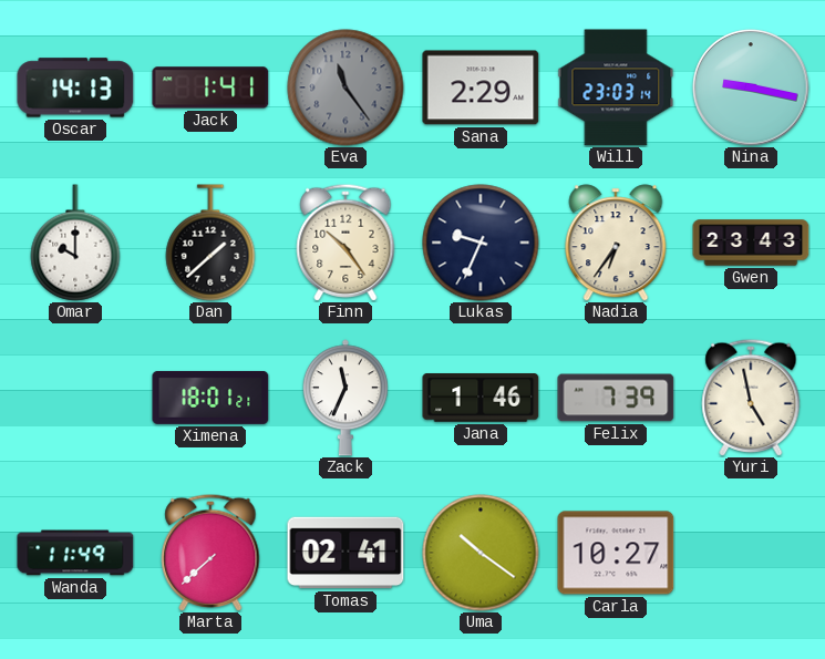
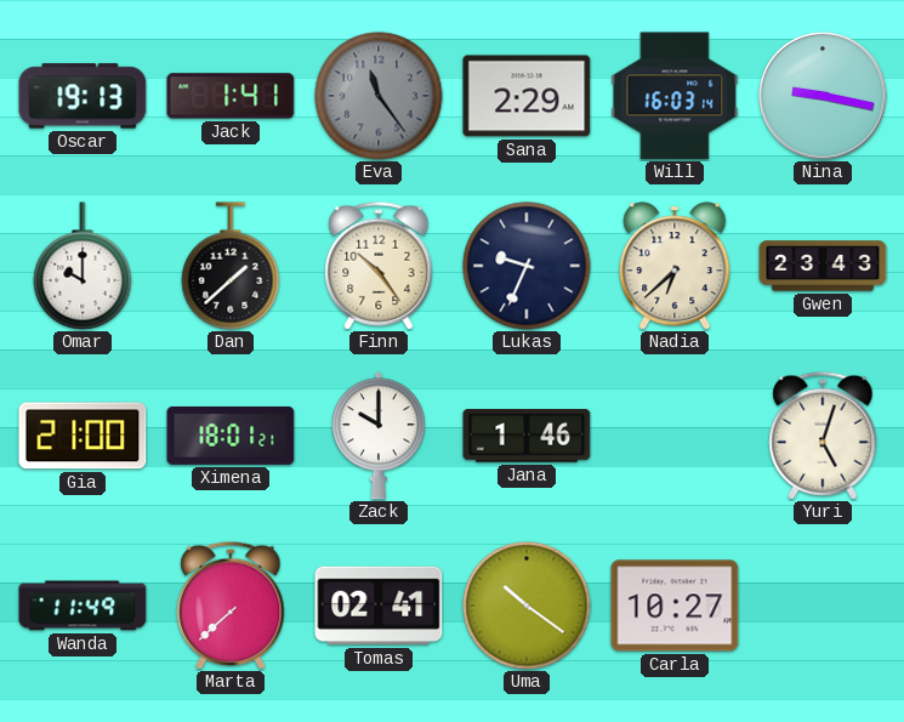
Oscar: 14:13 -> 19:13
Will: 23:03 -> 16:03
Nadia: 6:36 -> 6:38
Gia: none -> 21:00
Zack: 11:34 -> 10:00
Felix: 7:39 -> none
Yuri: 4:58 -> 5:03
